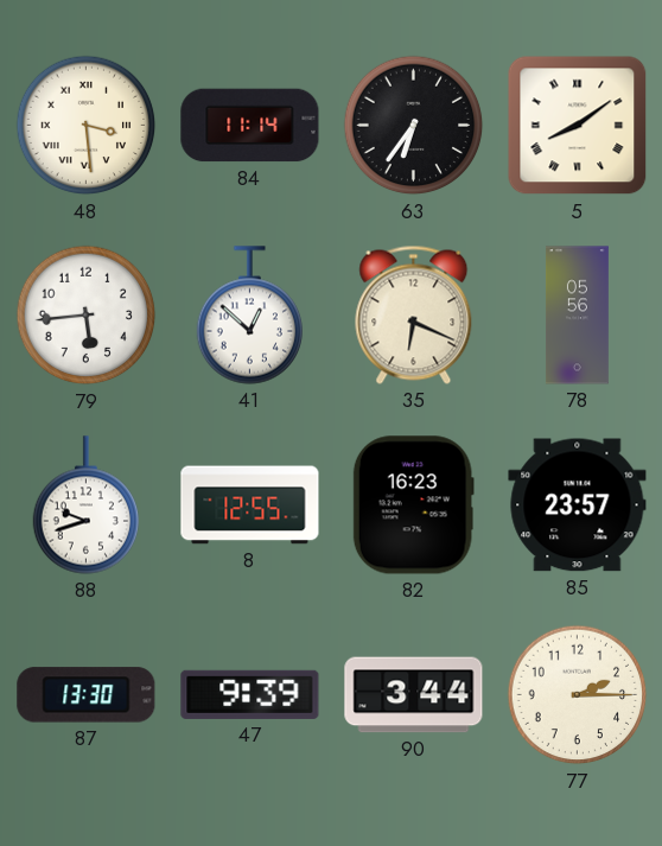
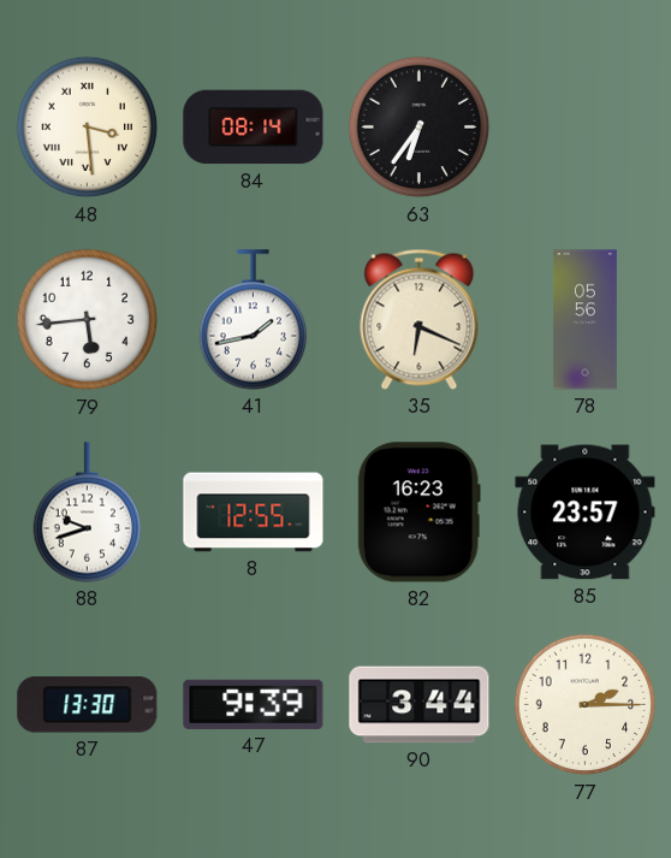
84: 11:14 -> 08:14
5: 8:09 -> none
41: 12:52 -> 1:43
